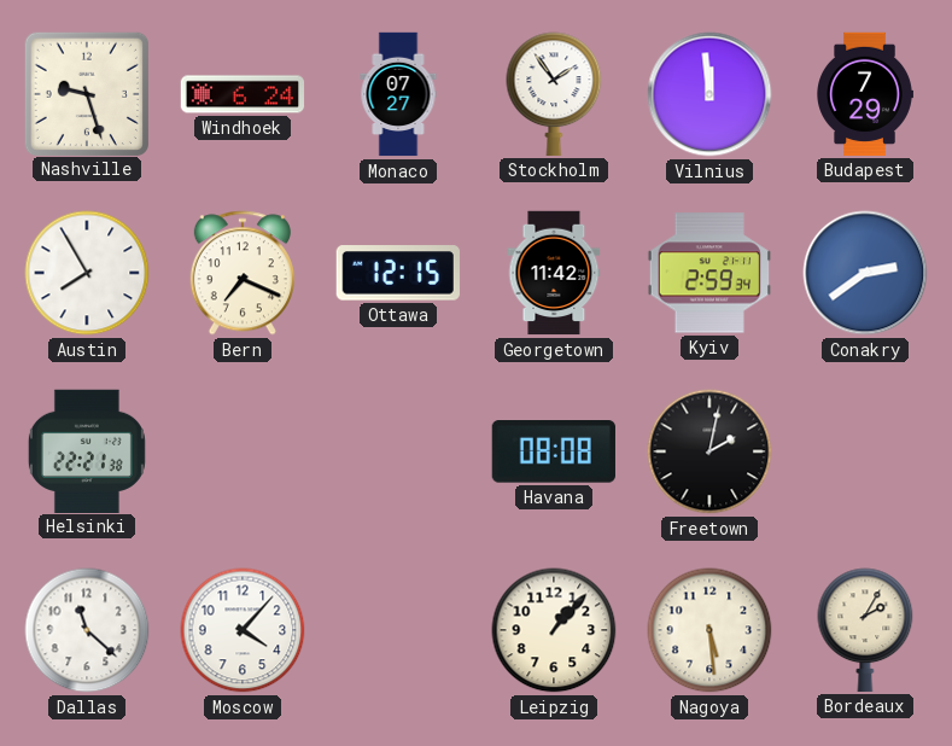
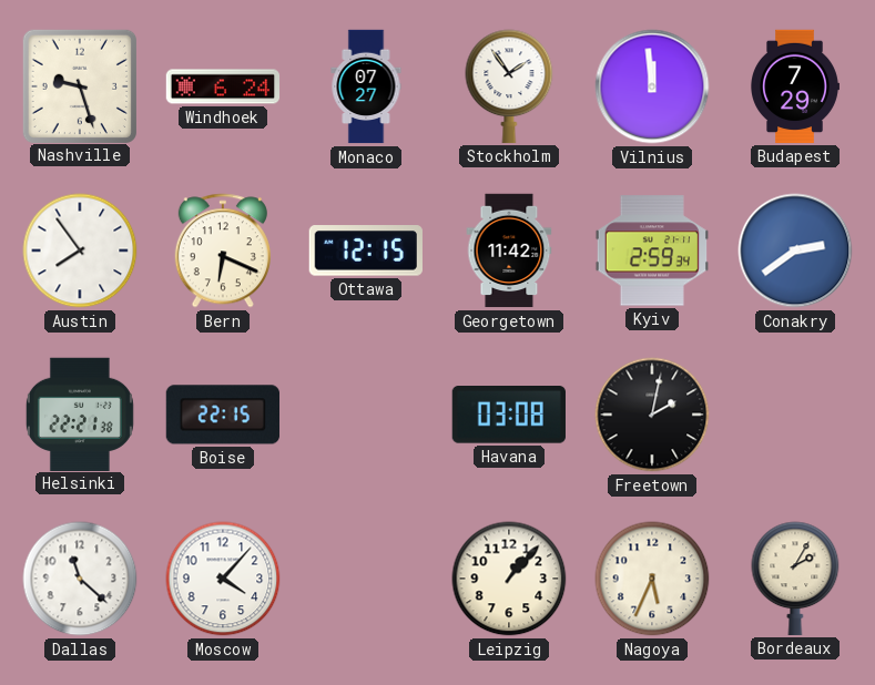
Austin: 7:55 -> 7:54
Bern: 7:19 -> 6:19
Boise: none -> 22:15
Havana: 08:08 -> 03:08
Nagoya: 5:29 -> 5:34
